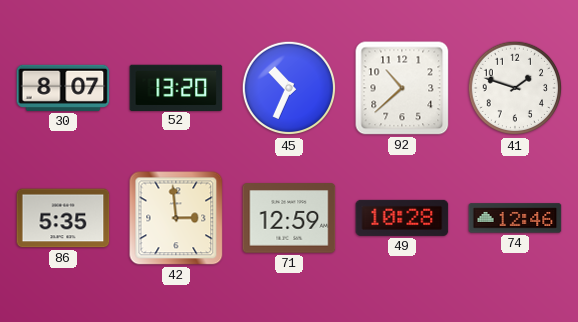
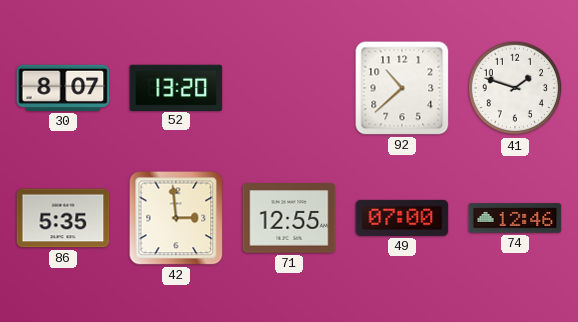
45: 10:34 -> none
71: 12:59 -> 12:55
49: 10:28 -> 07:00
